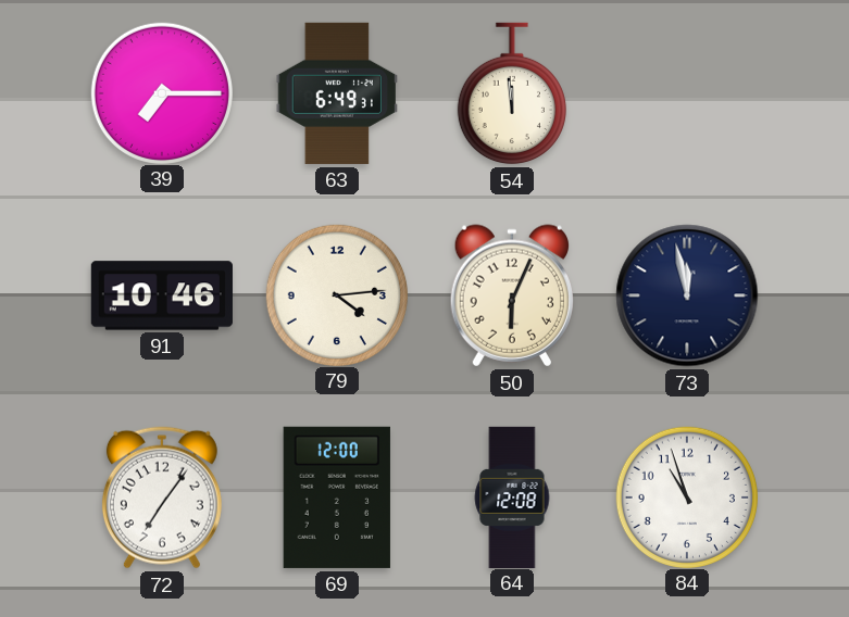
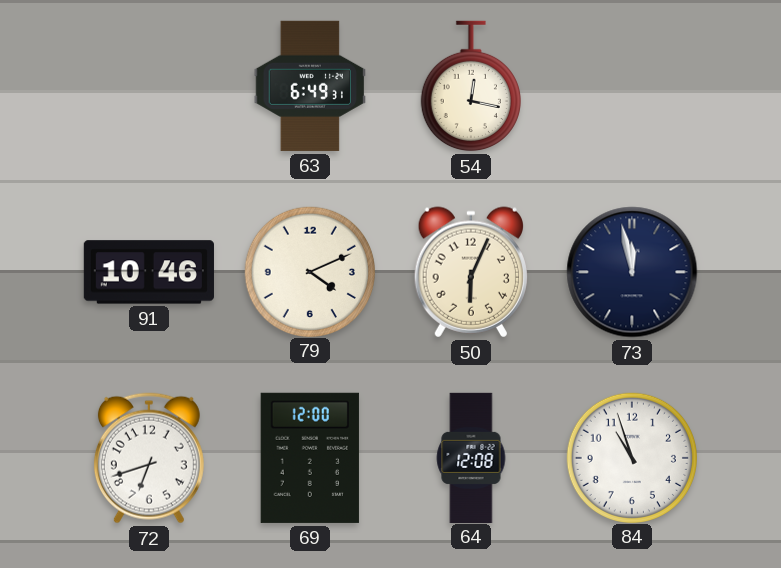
39: 7:15 -> none
54: 11:59 -> 12:17
79: 4:14 -> 4:11
72: 7:06 -> 6:42
